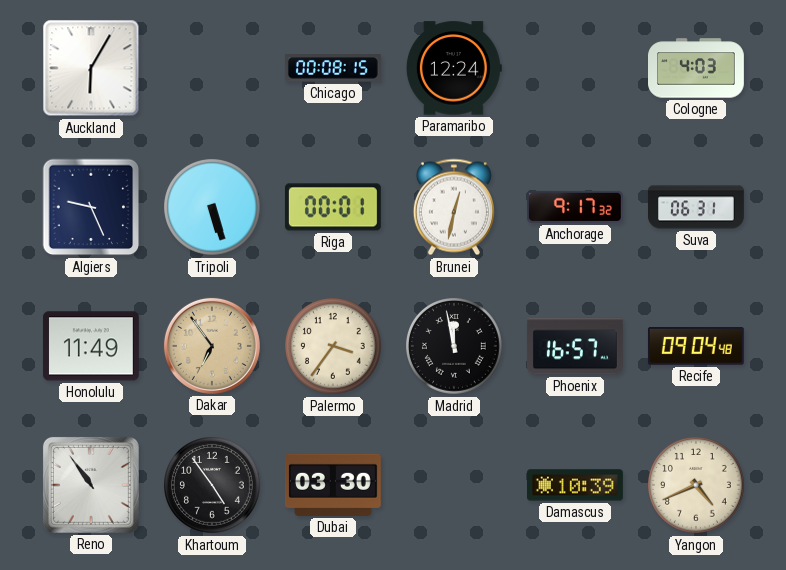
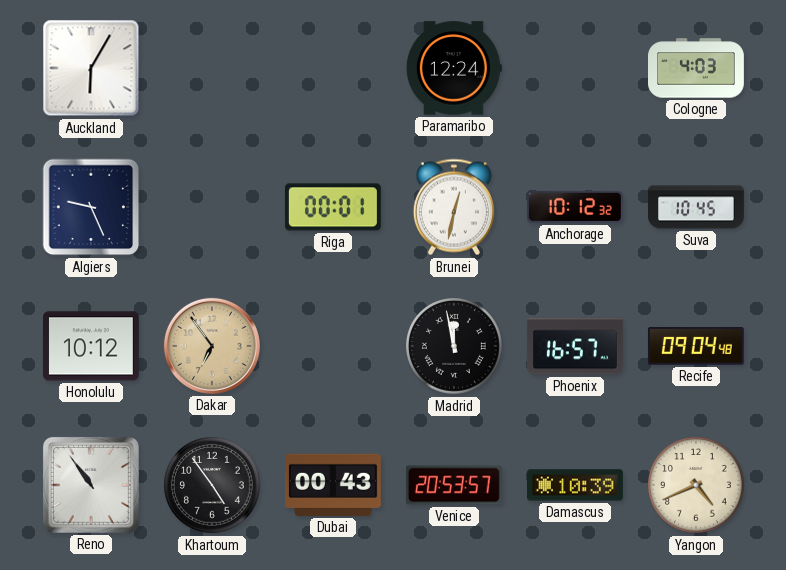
Chicago: 00:08 -> none
Tripoli: 5:27 -> none
Anchorage: 9:17 -> 10:12
Suva: 06:31 -> 10:45
Honolulu: 11:49 -> 10:12
Palermo: 3:36 -> none
Dubai: 03:30 -> 00:43
Venice: none -> 20:53
